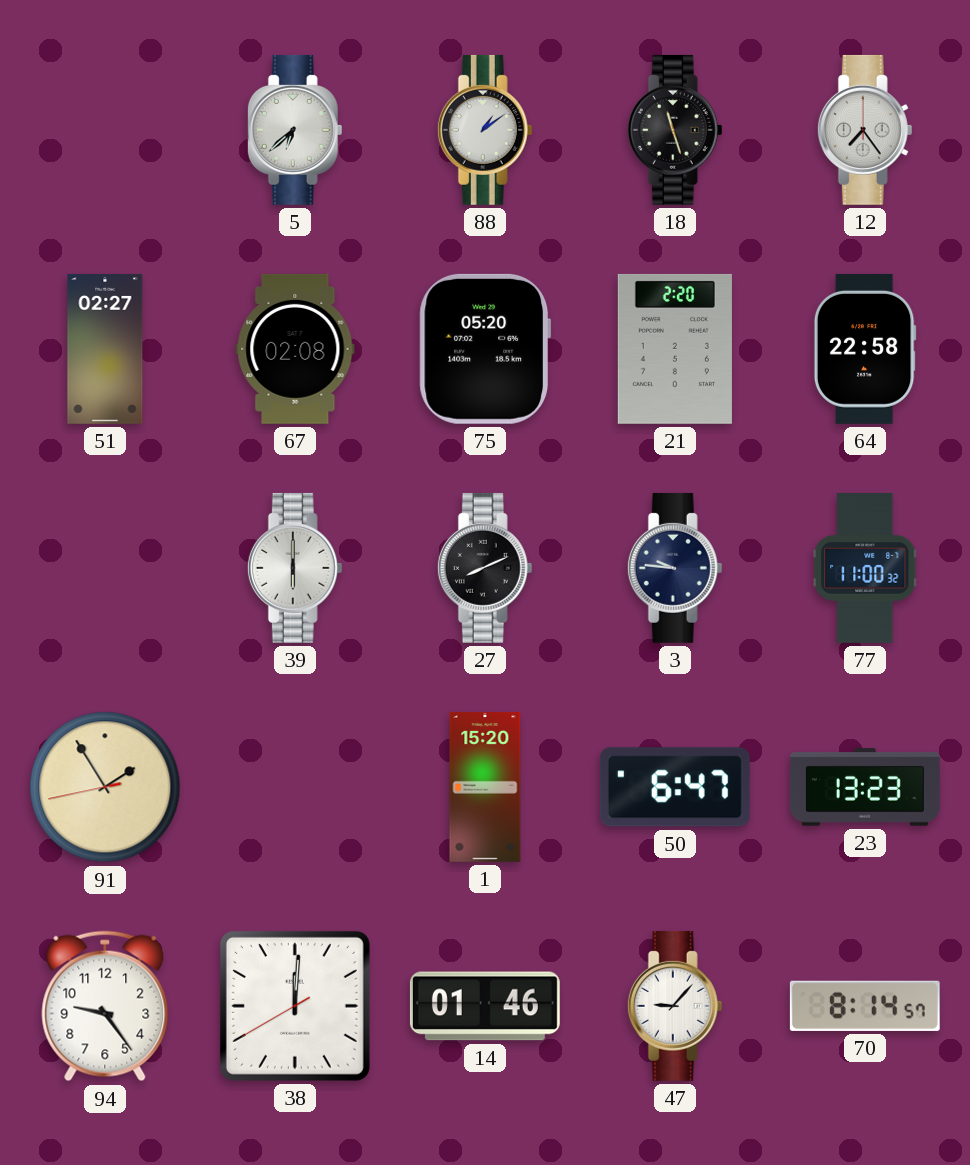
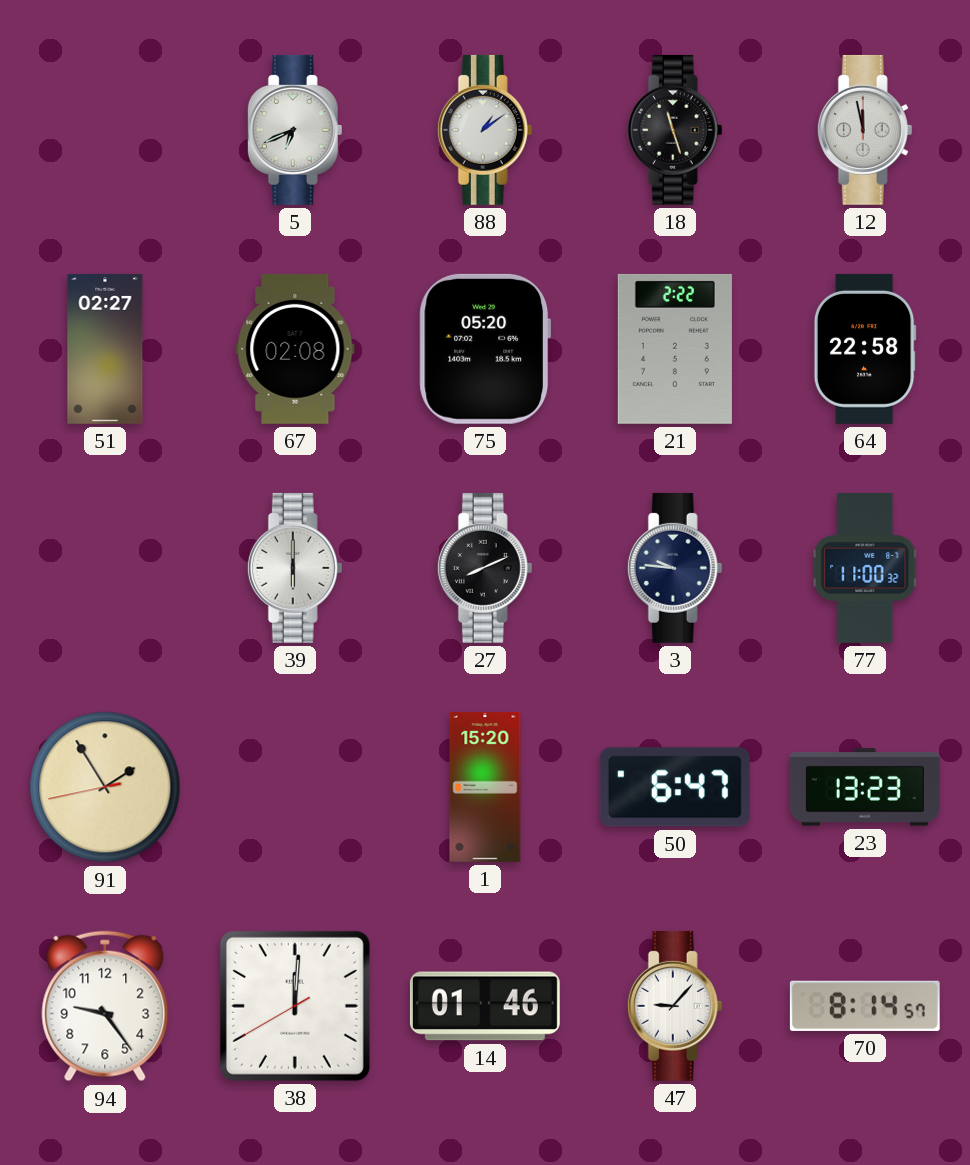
5: 6:38 -> 6:41
12: 7:24 -> 11:58
21: 2:20 -> 2:22
